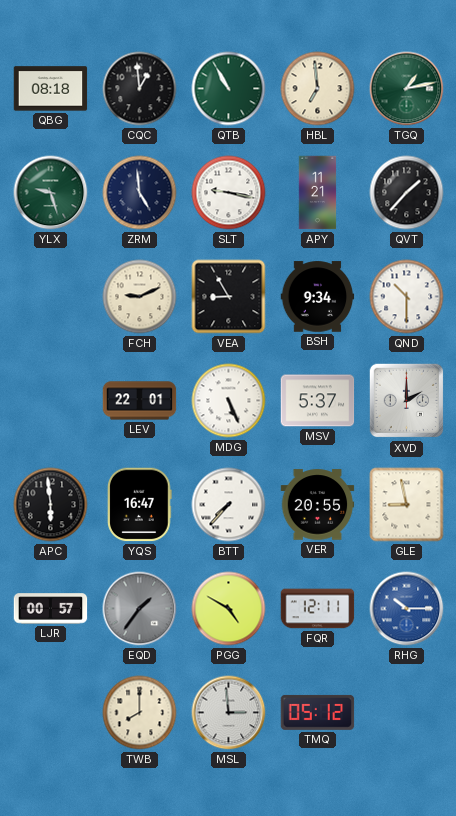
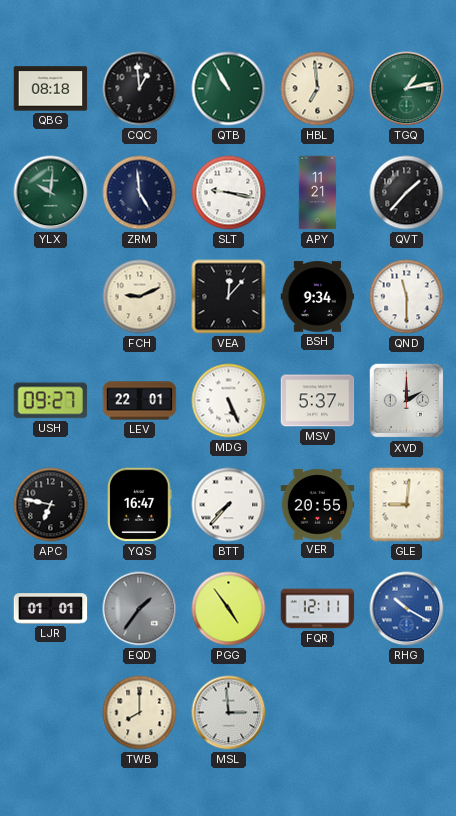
YLX: 9:27 -> 10:01
VEA: 8:55 -> 12:07
QND: 10:30 -> 11:30
USH: none -> 09:27
APC: 5:59 -> 6:47
GLE: 8:58 -> 9:01
LJR: 00:57 -> 01:01
PGG: 4:50 -> 4:54
RHG: 10:15 -> 10:20
TMQ: 05:12 -> none
